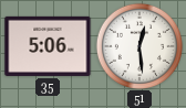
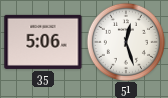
51: 12:29 -> 12:27
